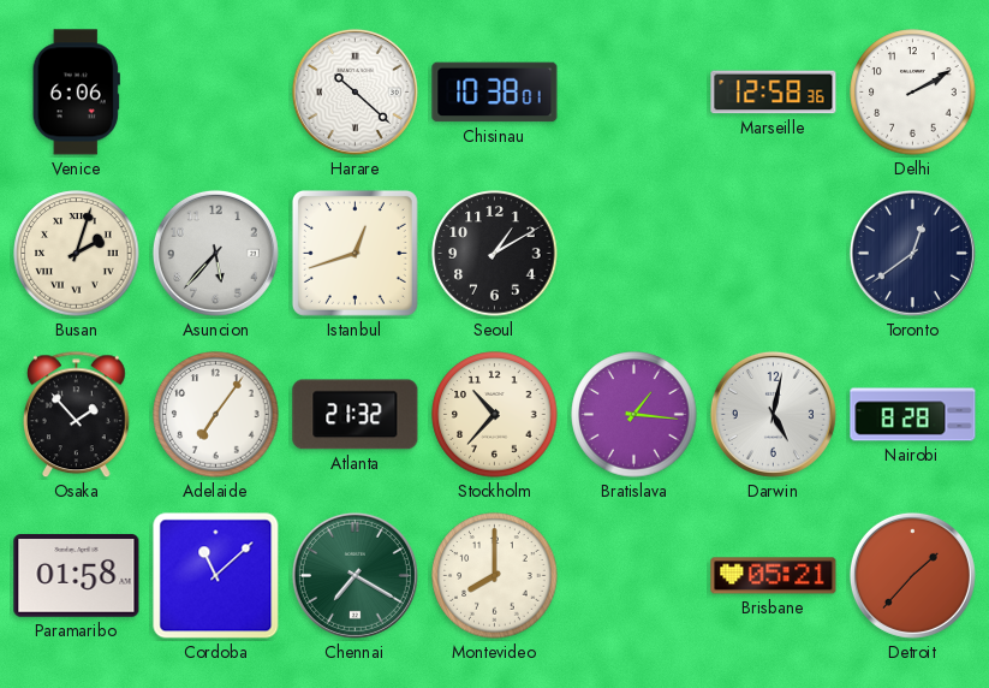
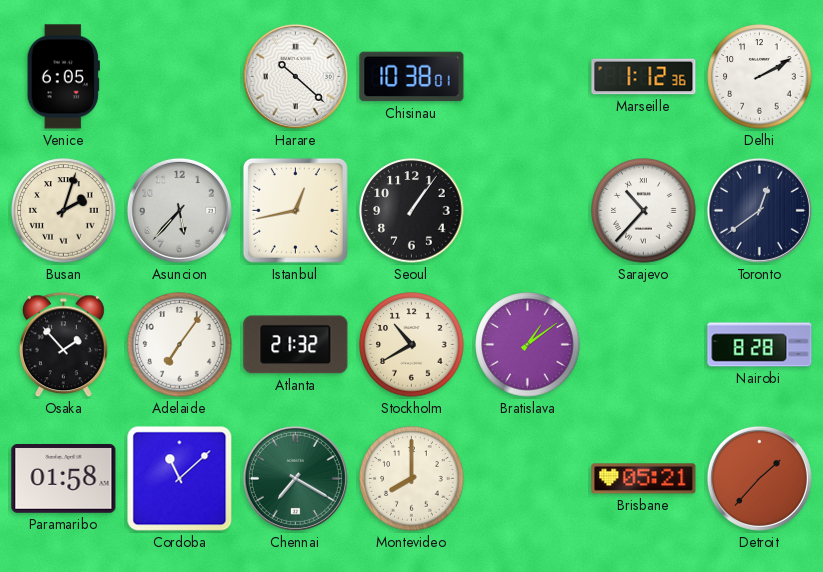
Venice: 6:06 -> 6:05
Marseille: 12:58 -> 1:12
Istanbul: 12:42 -> 12:43
Seoul: 1:10 -> 1:06
Sarajevo: none -> 10:37
Stockholm: 10:37 -> 10:40
Bratislava: 1:16 -> 1:09
Darwin: 5:02 -> none
